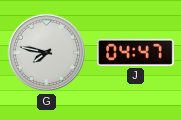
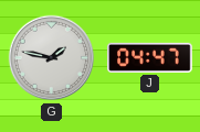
G: 7:47 -> 1:47
